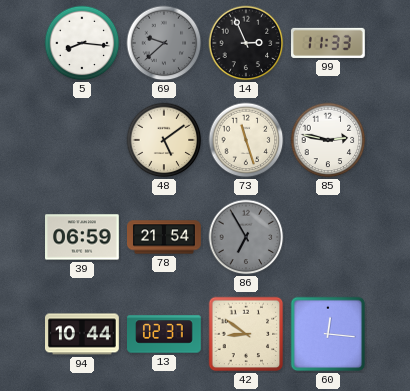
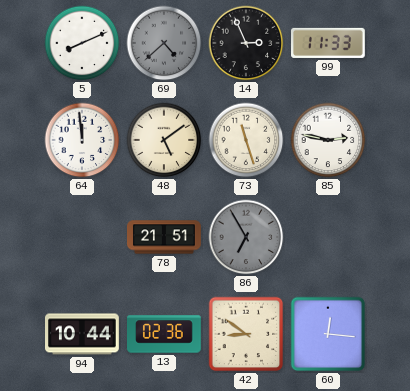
5: 8:16 -> 8:11
69: 9:38 -> 4:38
64: none -> 11:59
39: 06:59 -> none
78: 21:54 -> 21:51
13: 02:37 -> 02:36
